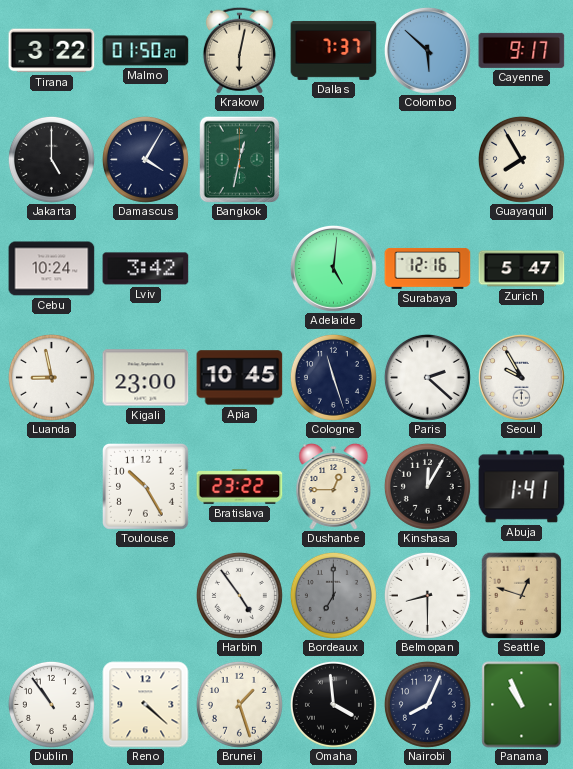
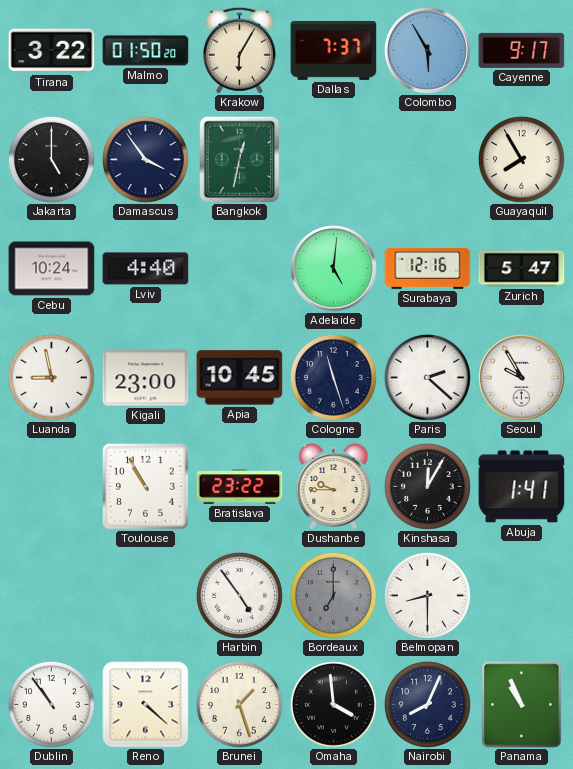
Krakow: 6:02 -> 6:05
Colombo: 5:52 -> 5:55
Damascus: 4:05 -> 3:54
Lviv: 3:42 -> 4:40
Toulouse: 10:25 -> 10:55
Dushanbe: 12:45 -> 9:45
Seattle: 12:48 -> none
